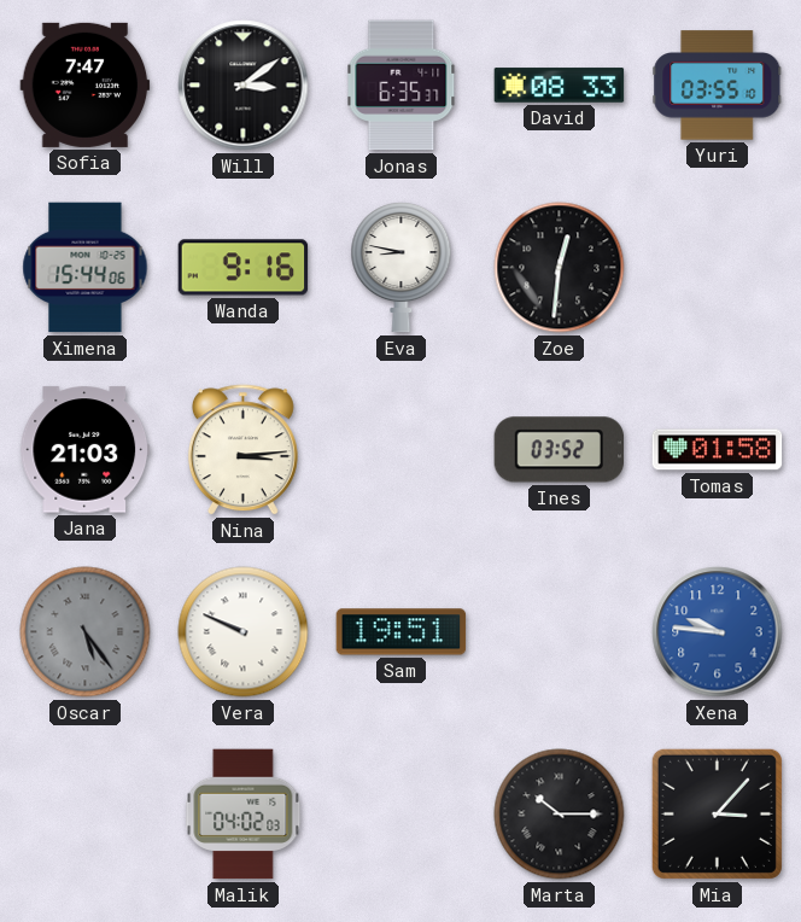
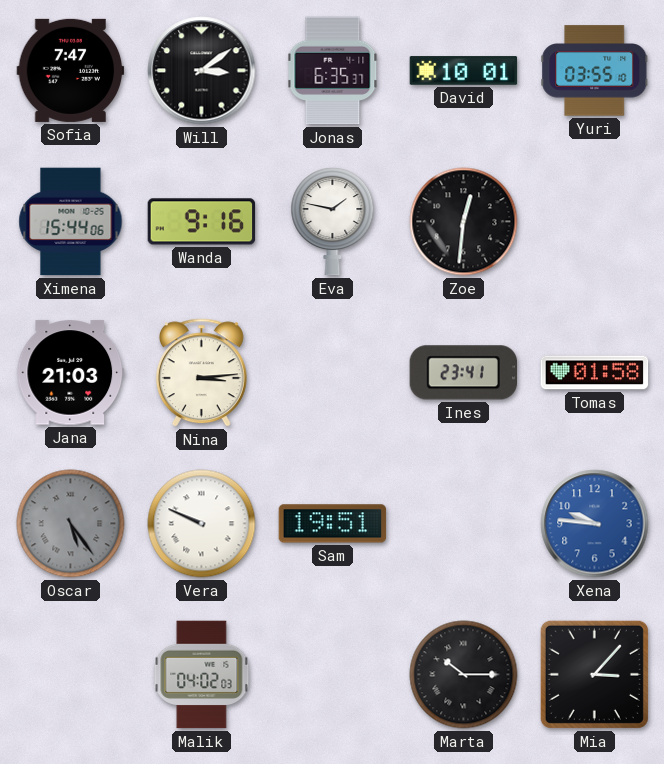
David: 08:33 -> 10:01
Eva: 8:47 -> 1:47
Ines: 03:52 -> 23:41
